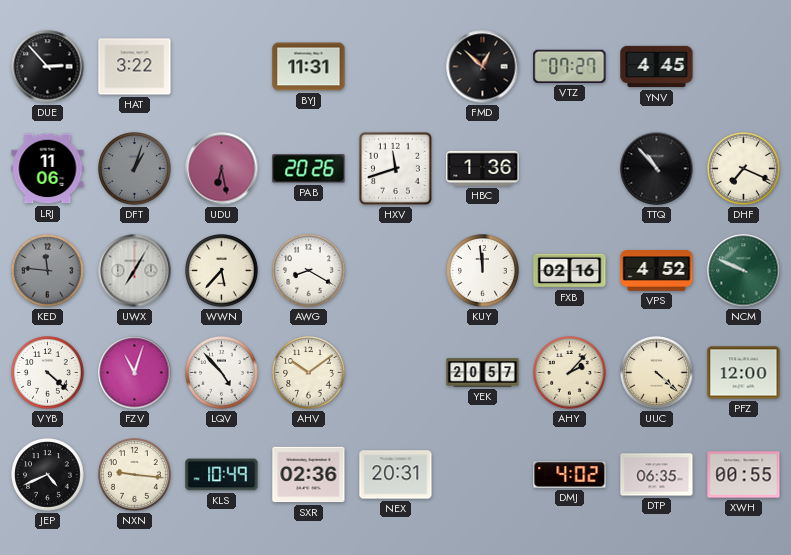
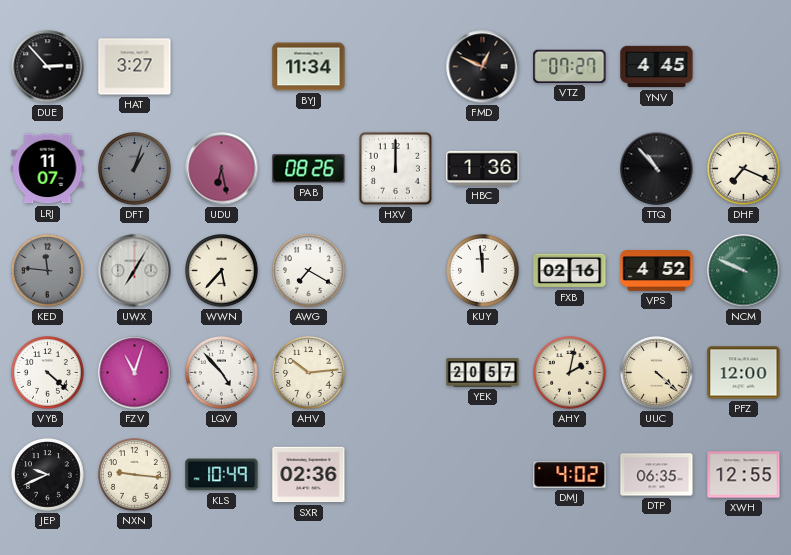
HAT: 3:22 -> 3:27
BYJ: 11:31 -> 11:34
FMD: 12:52 -> 12:49
LRJ: 11:06 -> 11:07
PAB: 20:26 -> 08:26
HXV: 11:42 -> 12:00
AWG: 8:20 -> 7:20
AHV: 10:09 -> 10:14
AHY: 2:07 -> 2:02
JEP: 4:41 -> 9:41
NEX: 20:31 -> none
XWH: 00:55 -> 12:55
